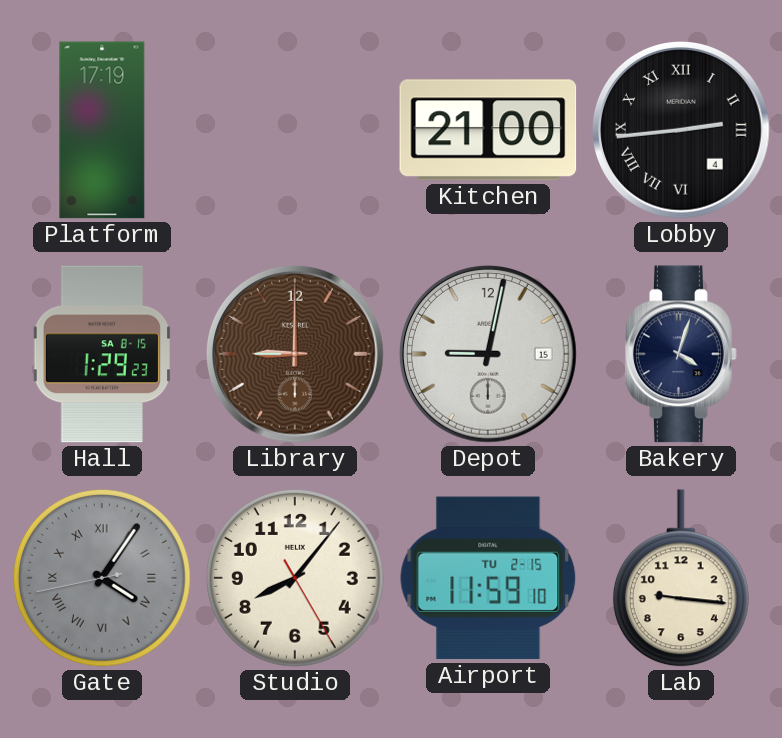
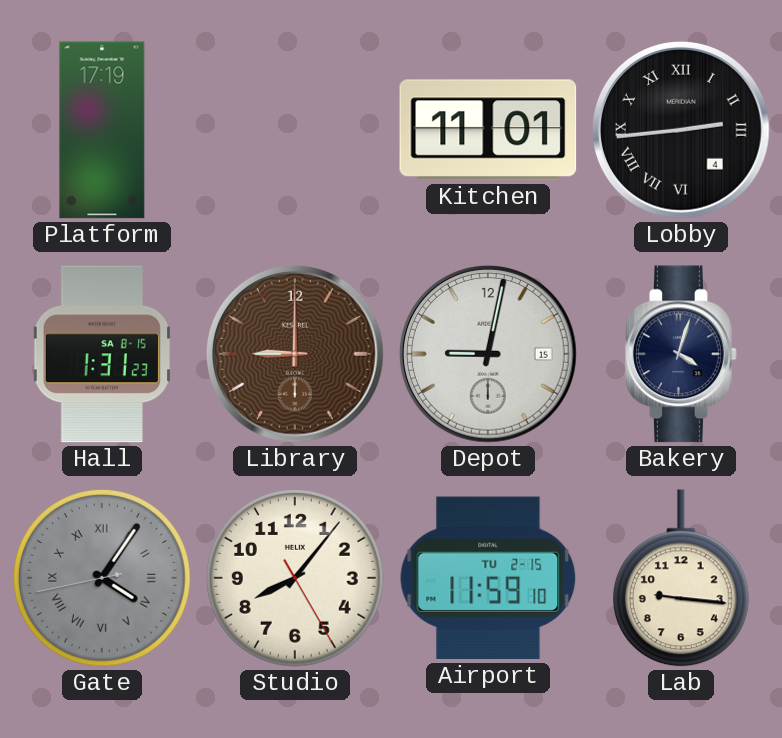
Kitchen: 21:00 -> 11:01
Hall: 1:29 -> 1:31
